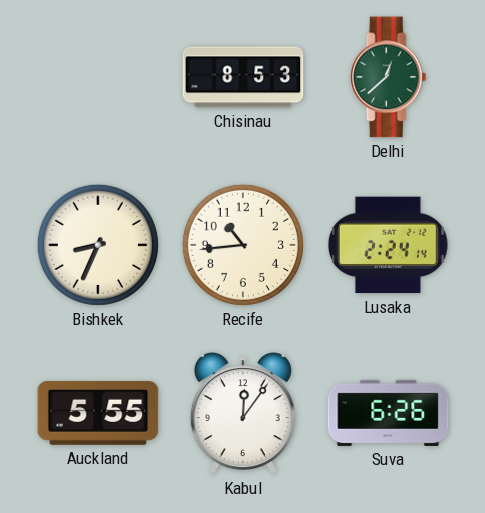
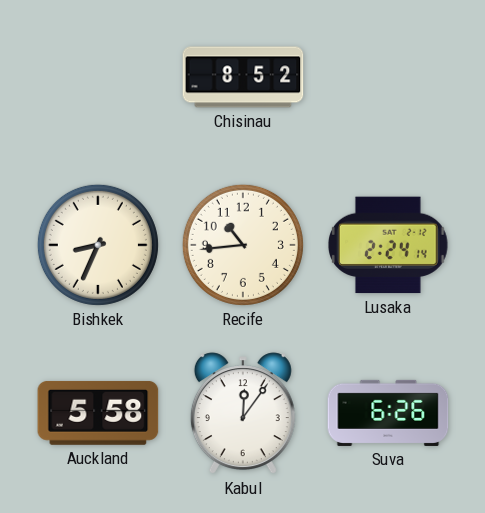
Chisinau: 8:53 -> 8:52
Delhi: 12:38 -> none
Auckland: 5:55 -> 5:58
